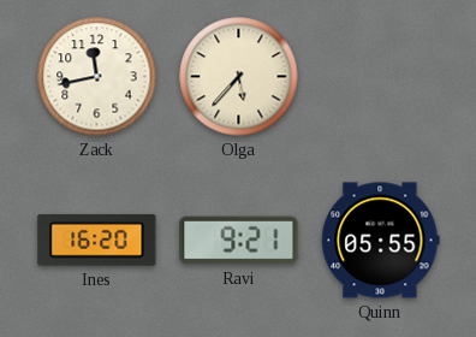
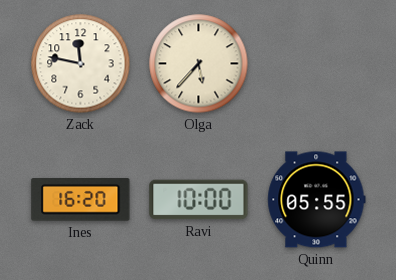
Zack: 11:43 -> 11:47
Ravi: 9:21 -> 10:00
